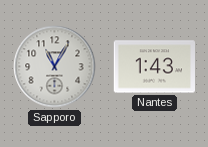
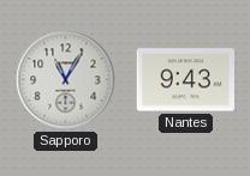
Nantes: 1:43 -> 9:43
